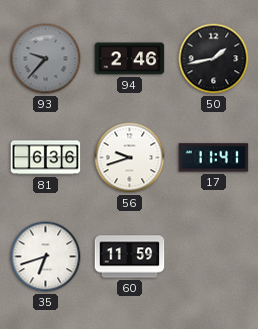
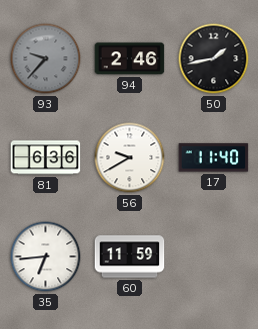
56: 9:42 -> 9:40
17: 11:41 -> 11:40
35: 6:42 -> 6:44
